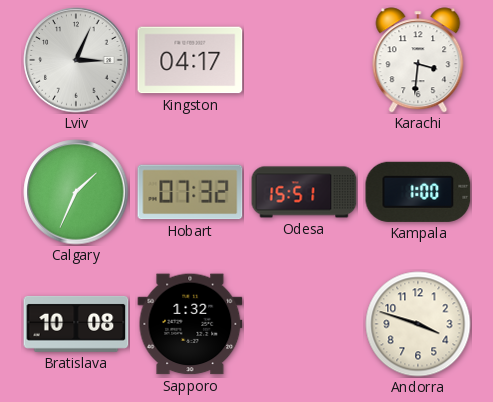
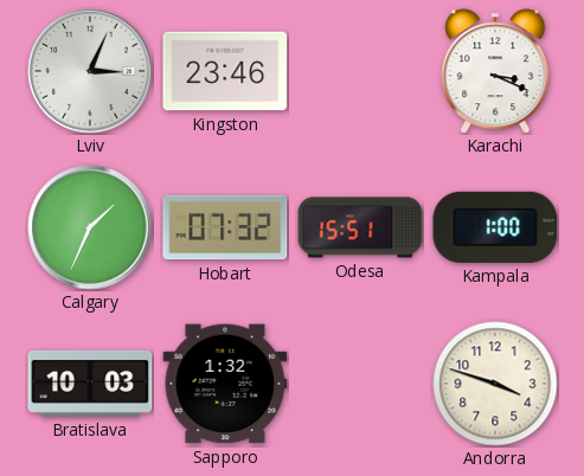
Kingston: 04:17 -> 23:46
Karachi: 3:31 -> 3:19
Bratislava: 10:08 -> 10:03
